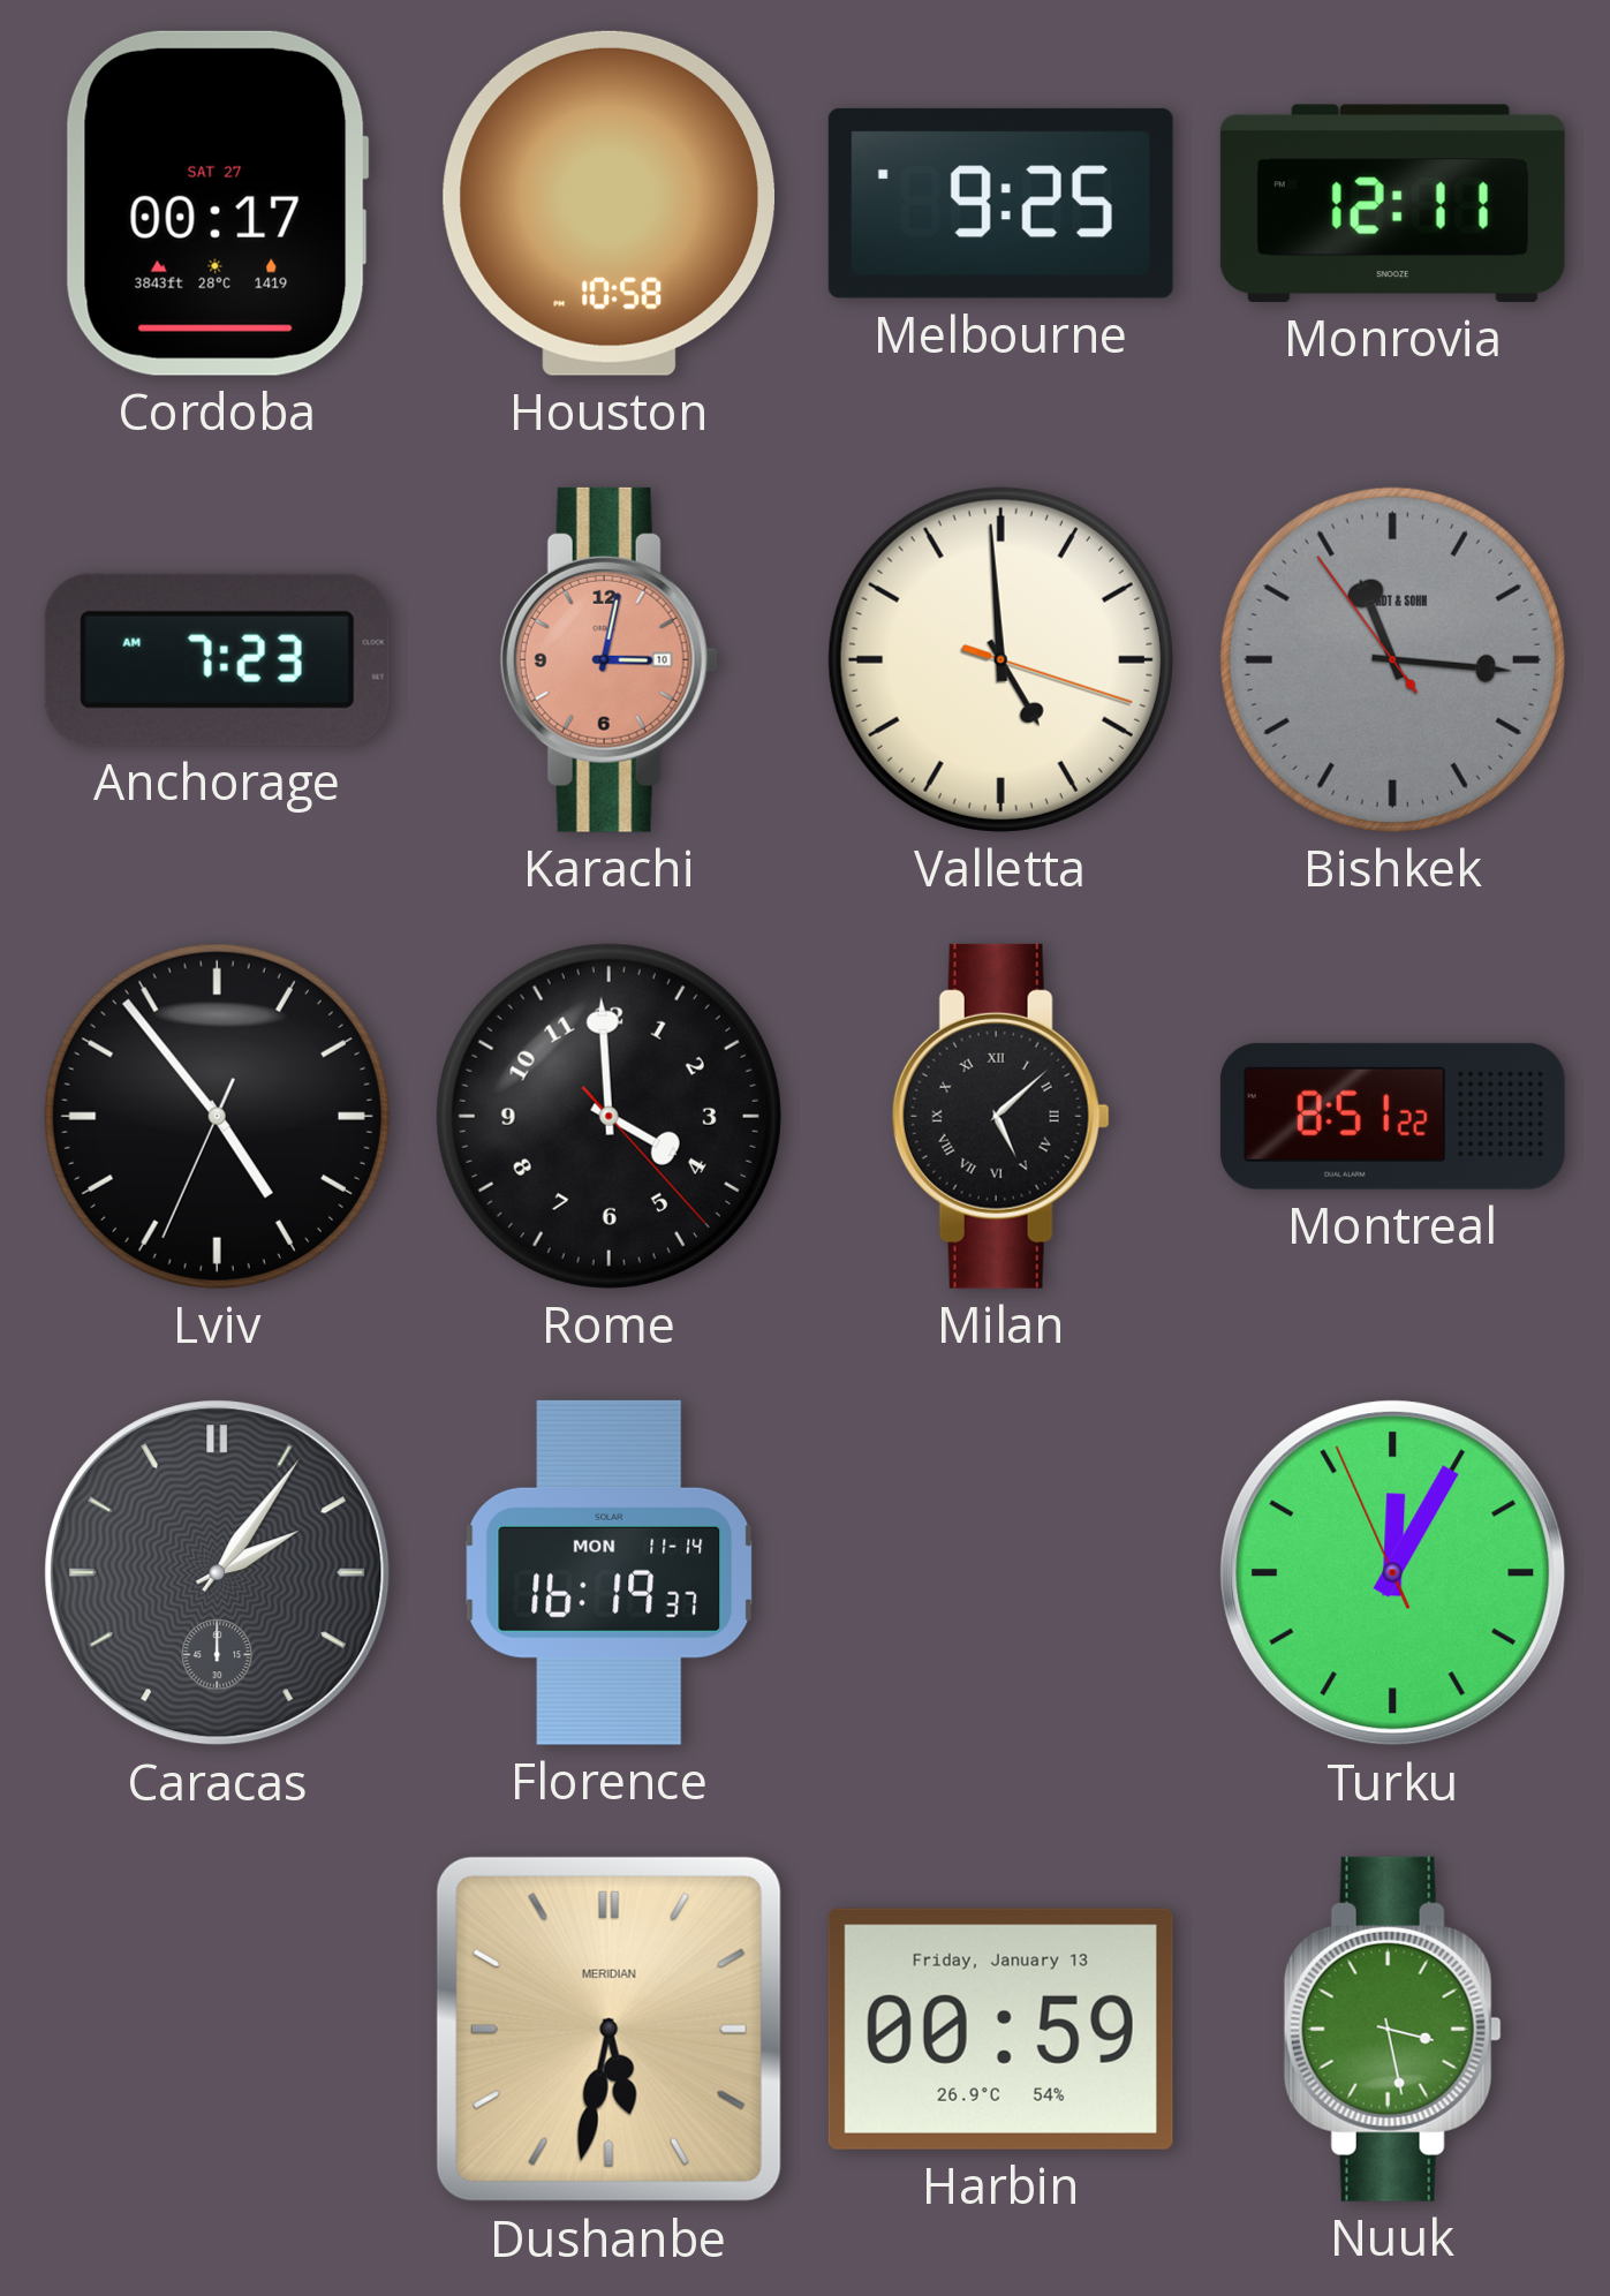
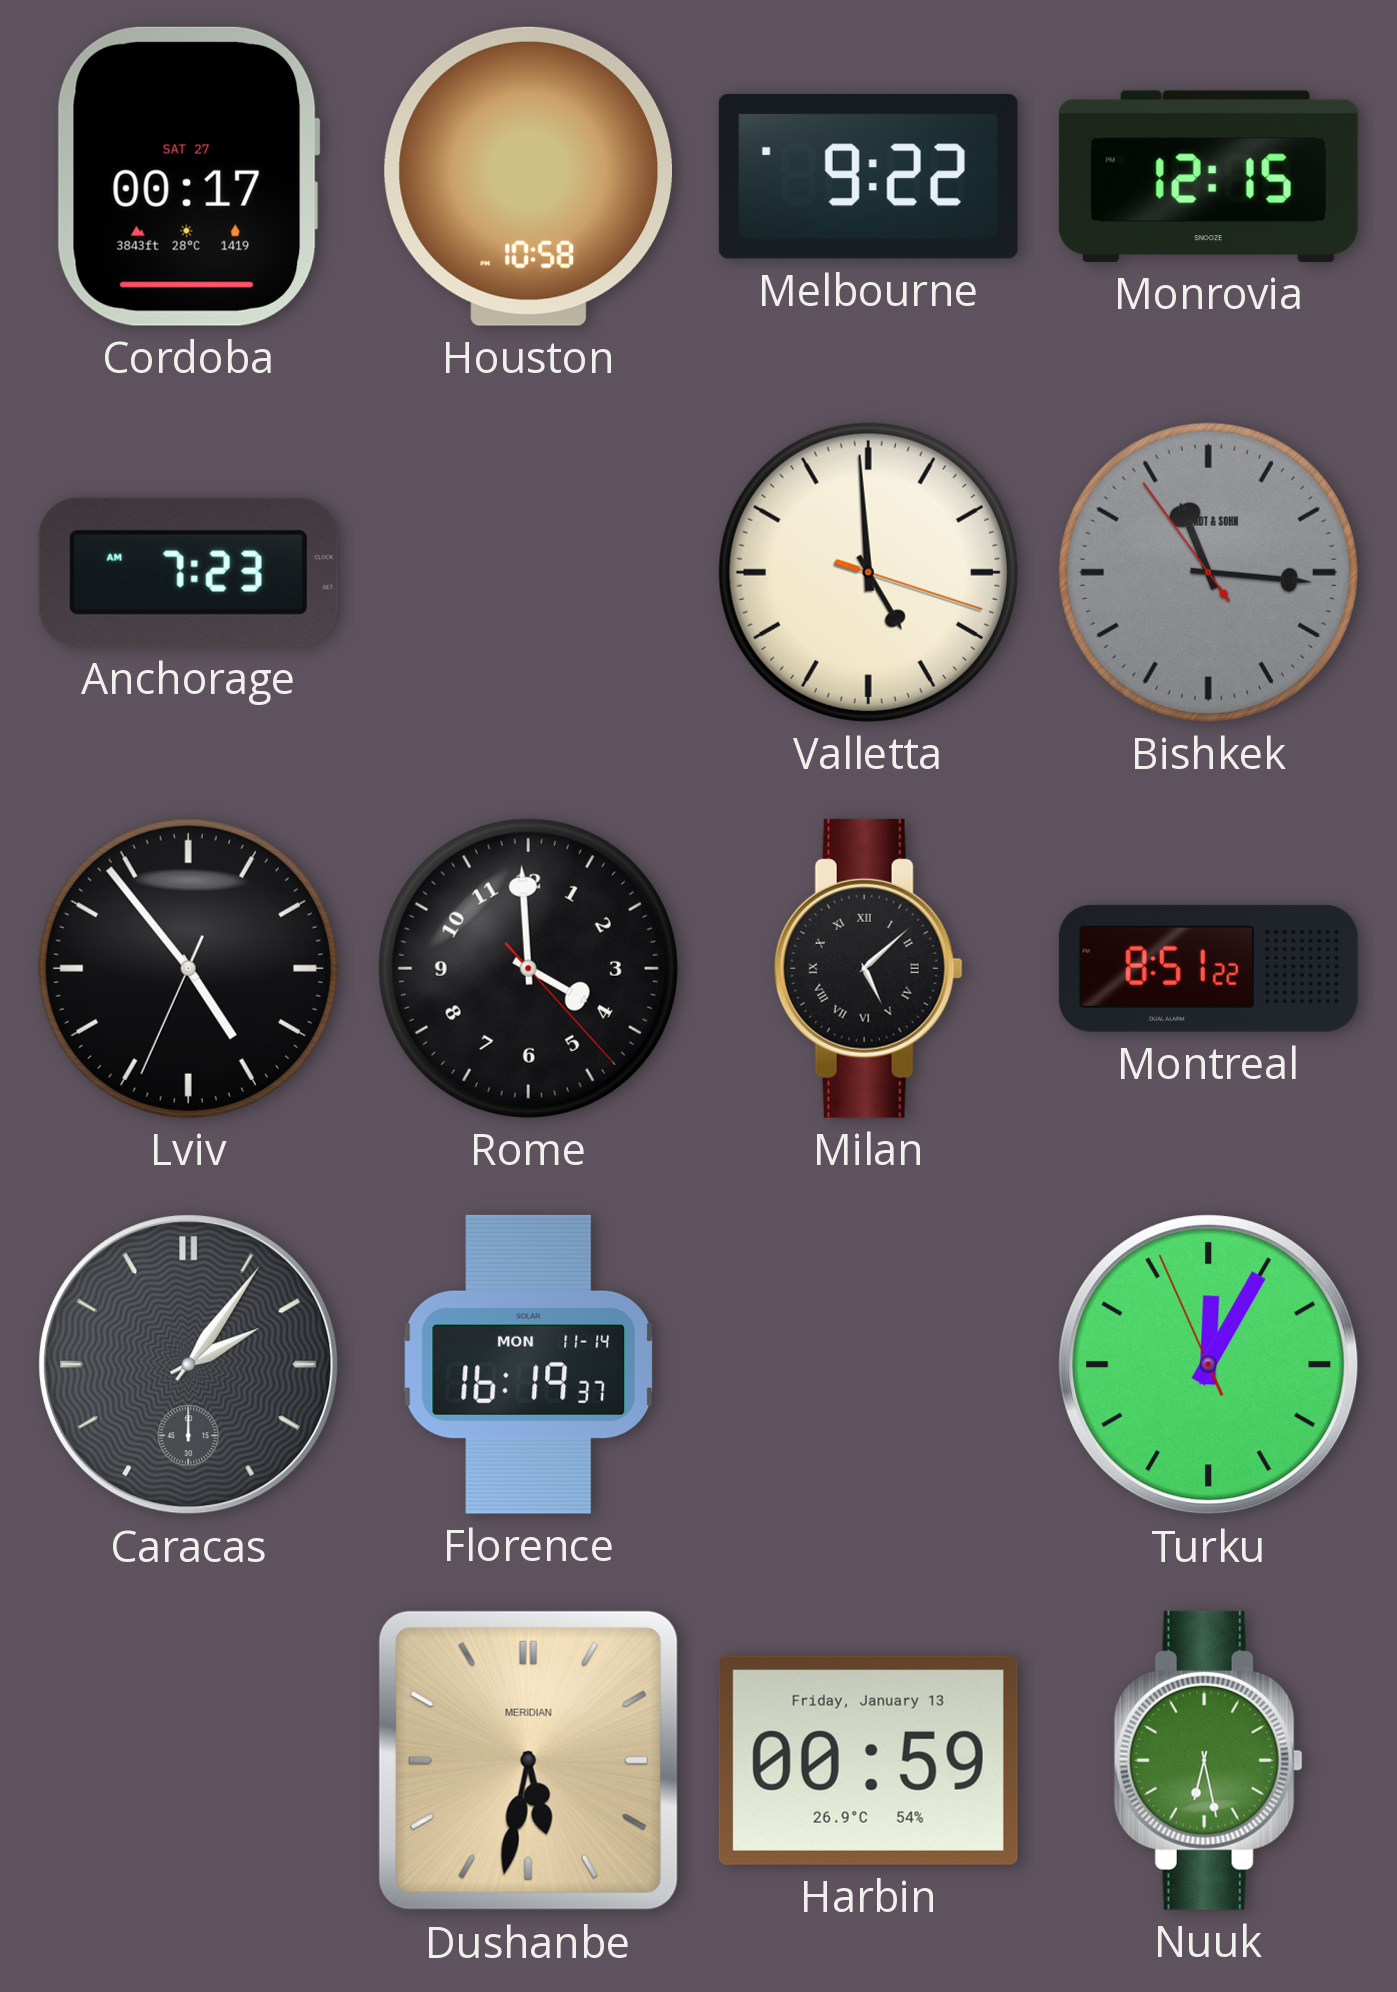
Melbourne: 9:25 -> 9:22
Monrovia: 12:11 -> 12:15
Karachi: 3:02 -> none
Nuuk: 3:28 -> 6:28
